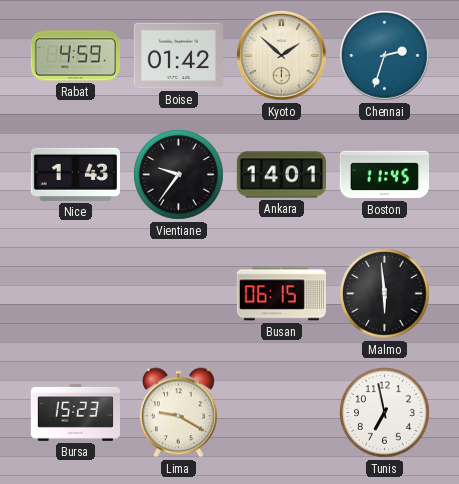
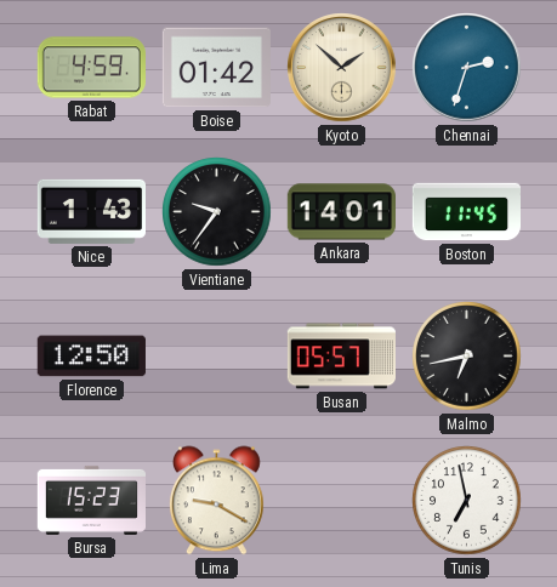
Florence: none -> 12:50
Busan: 06:15 -> 05:57
Malmo: 5:59 -> 6:43
